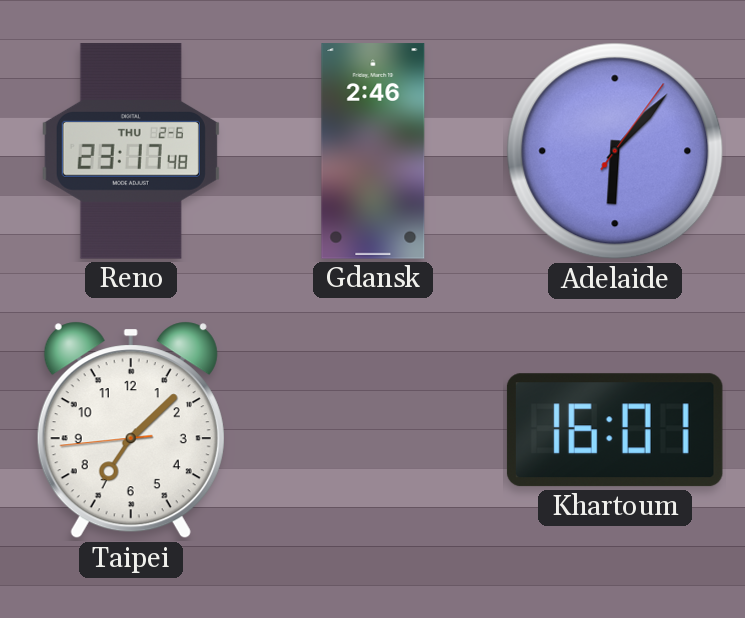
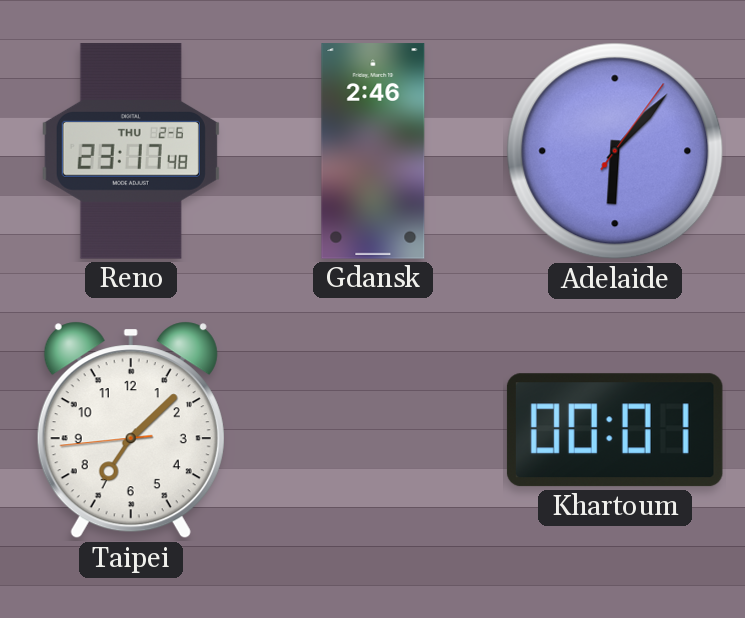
Khartoum: 16:01 -> 00:01
